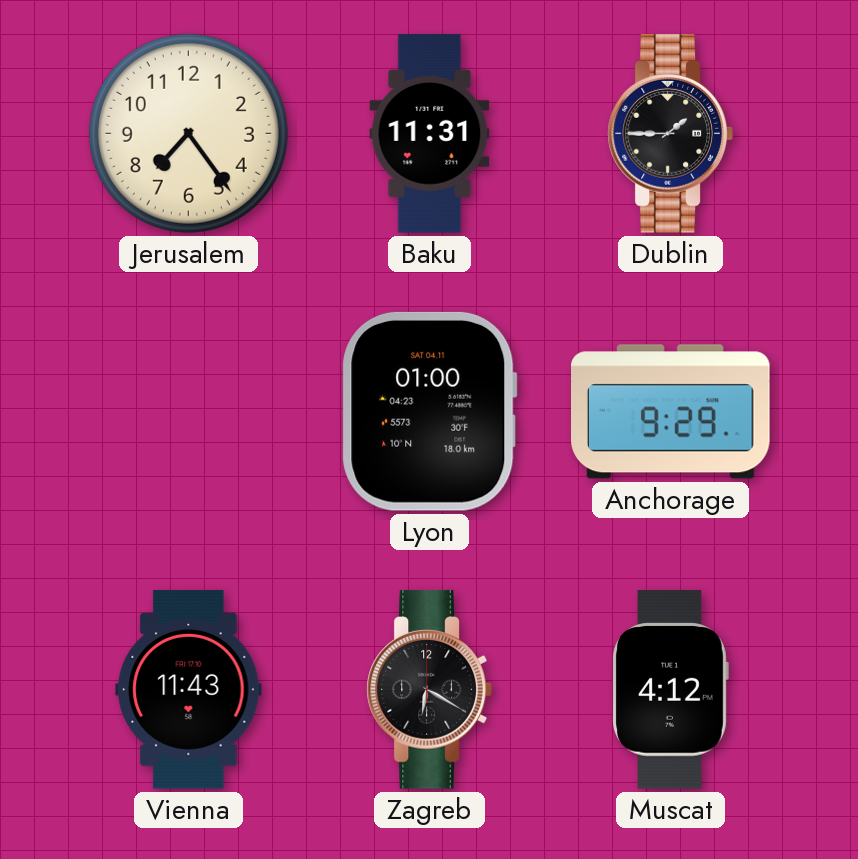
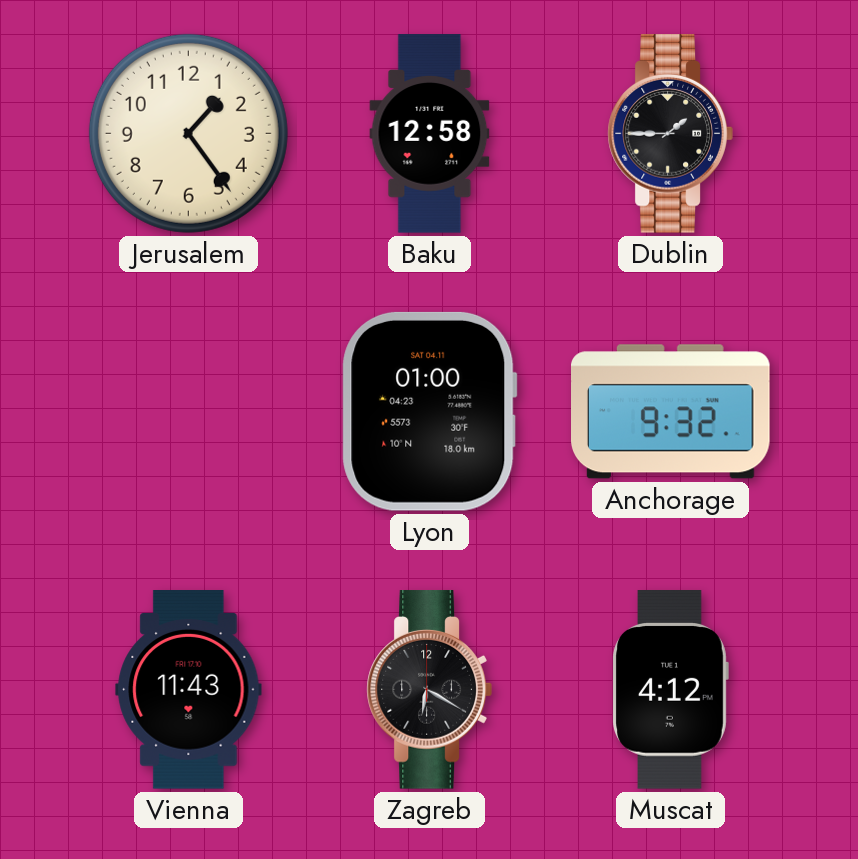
Jerusalem: 7:24 -> 1:24
Baku: 11:31 -> 12:58
Anchorage: 9:29 -> 9:32
